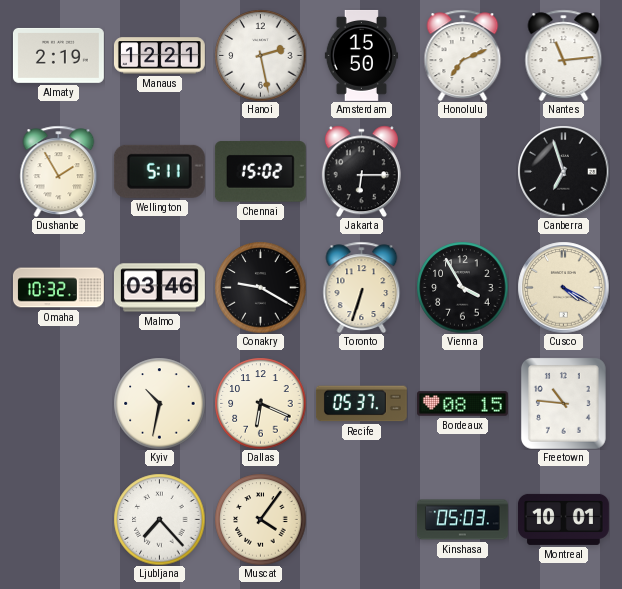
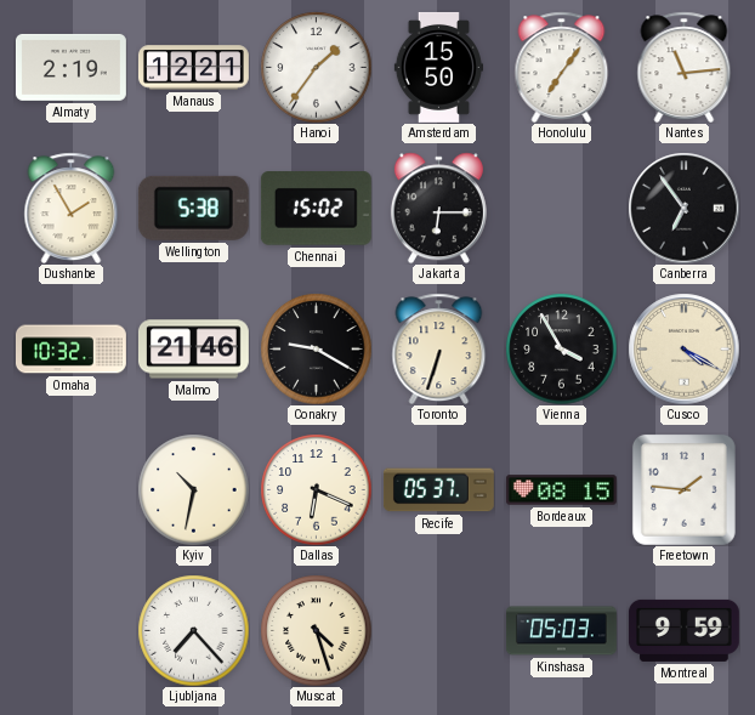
Hanoi: 2:28 -> 1:36
Honolulu: 7:11 -> 7:06
Wellington: 5:11 -> 5:38
Canberra: 6:57 -> 6:54
Malmo: 03:46 -> 21:46
Freetown: 10:46 -> 1:46
Muscat: 4:06 -> 4:27
Montreal: 10:01 -> 9:59
